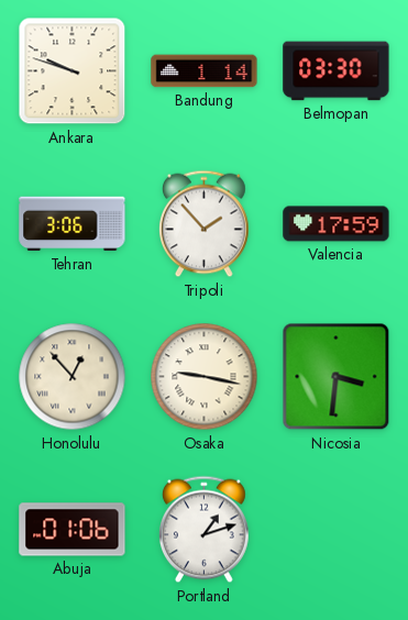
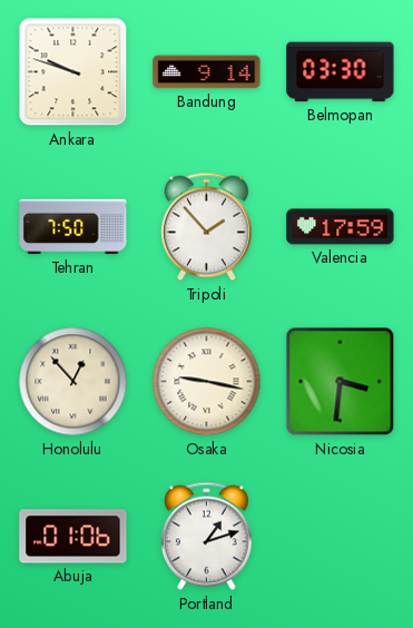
Bandung: 1:14 -> 9:14
Tehran: 3:06 -> 7:50
